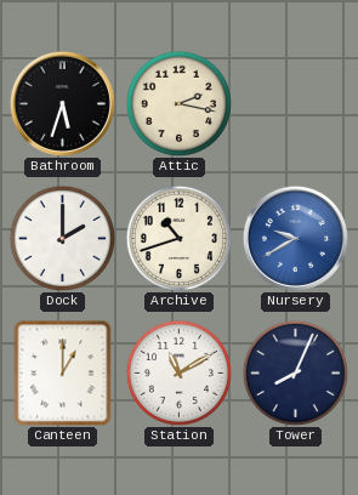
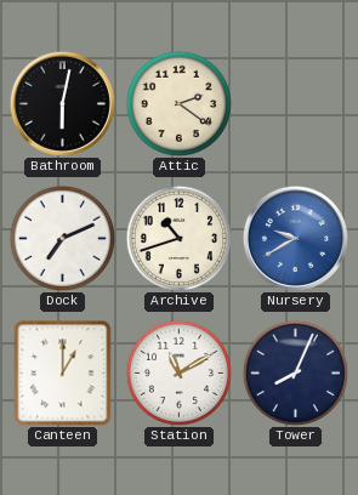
Bathroom: 5:33 -> 6:02
Attic: 2:17 -> 2:21
Dock: 2:00 -> 7:11
